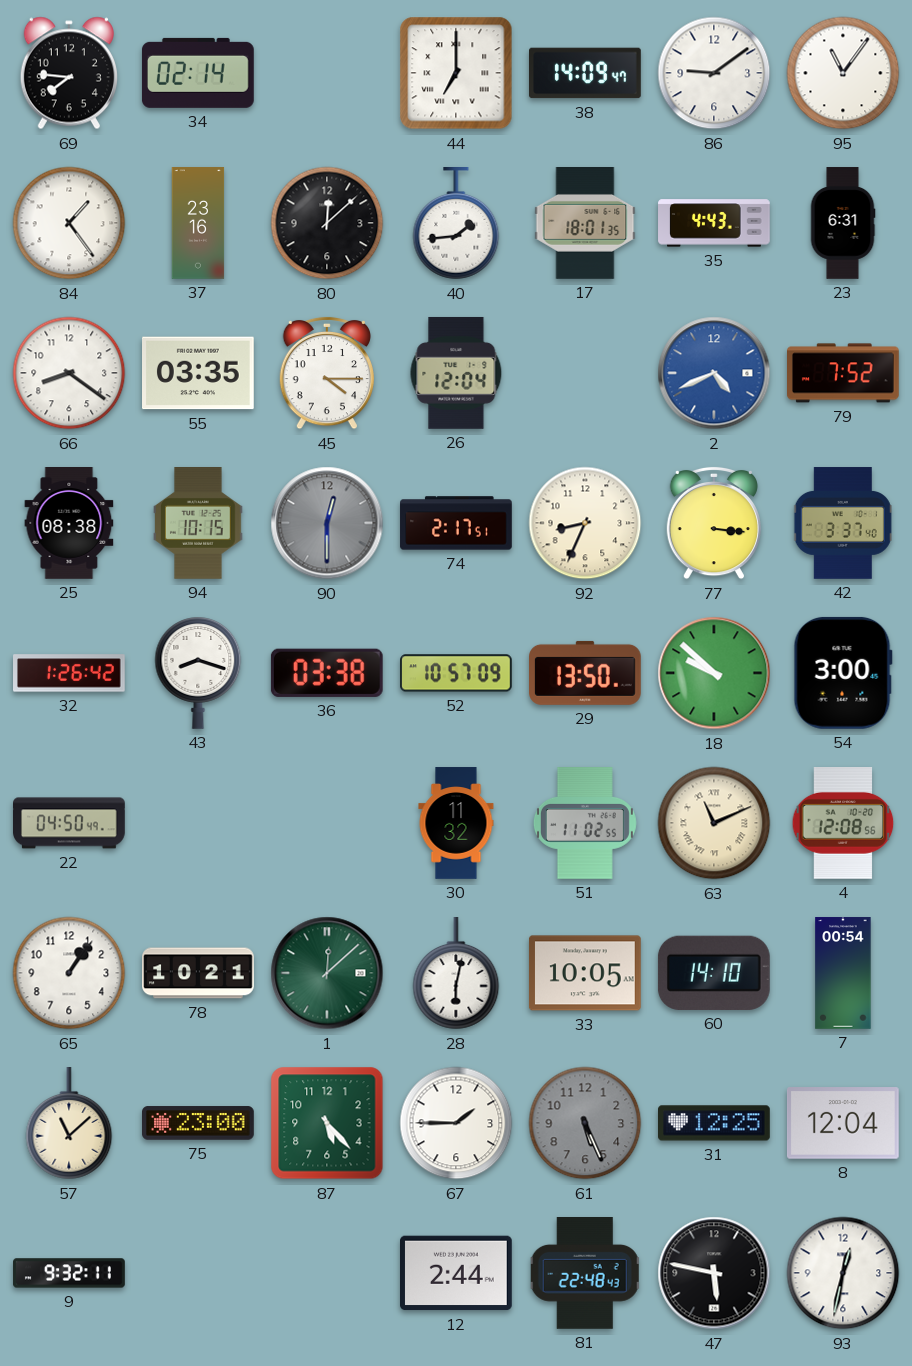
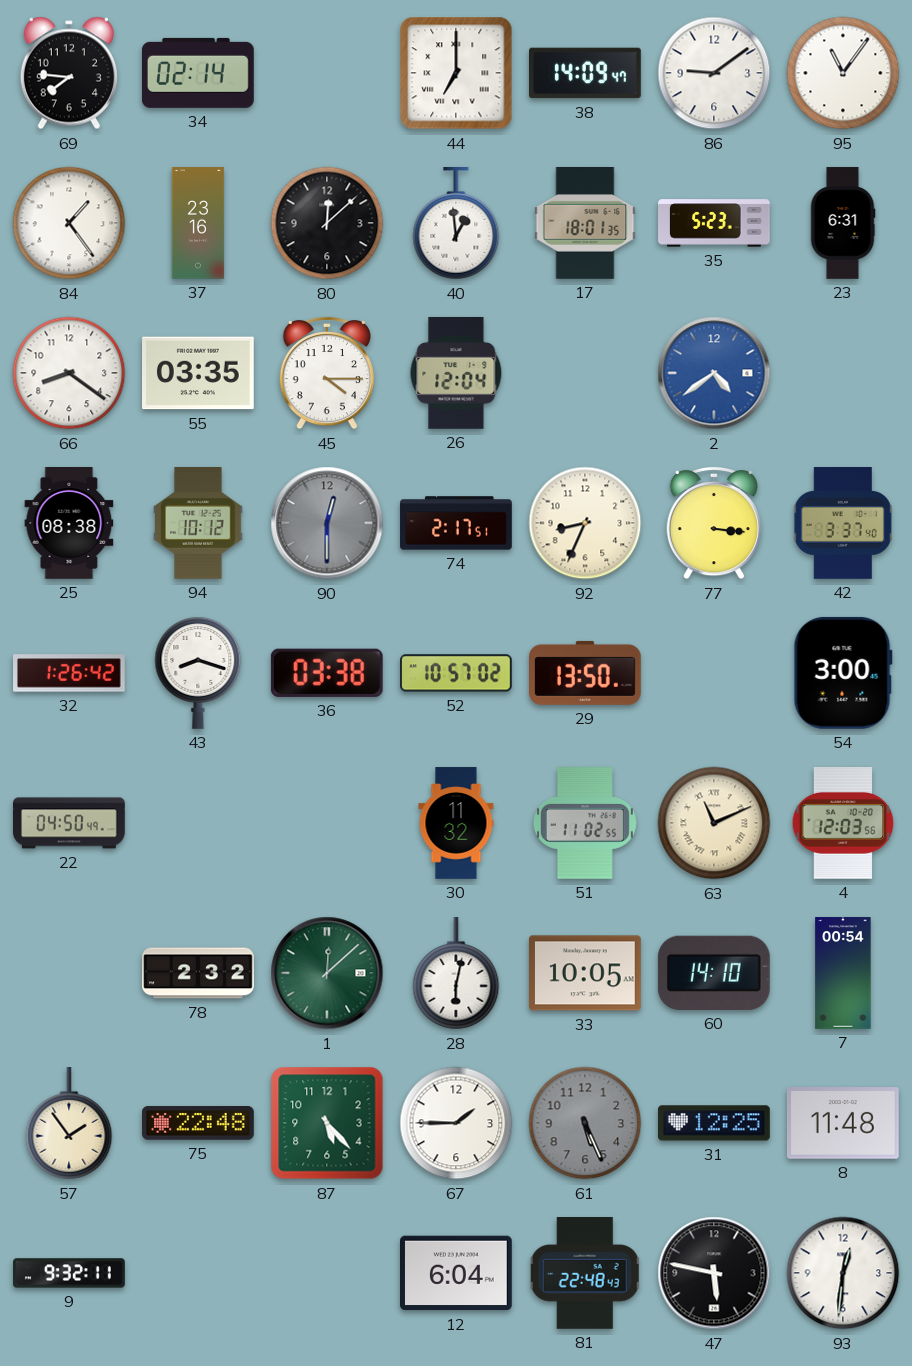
40: 1:44 -> 12:59
35: 4:43 -> 5:23
2: 4:41 -> 4:39
79: 7:52 -> none
94: 10:15 -> 10:12
52: 10:57:09 -> 10:57:02
18: 9:52 -> none
4: 12:08 -> 12:03
65: 1:06 -> none
78: 10:21 -> 2:32
57: 11:08 -> 1:54
75: 23:00 -> 22:48
8: 12:04 -> 11:48
12: 2:44 -> 6:04
93: 12:32 -> 12:31
